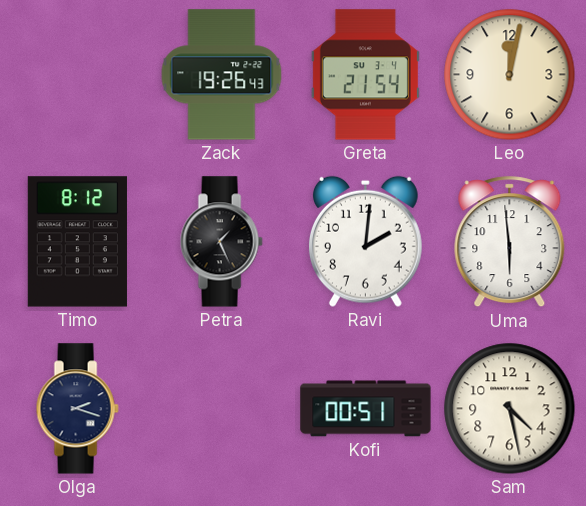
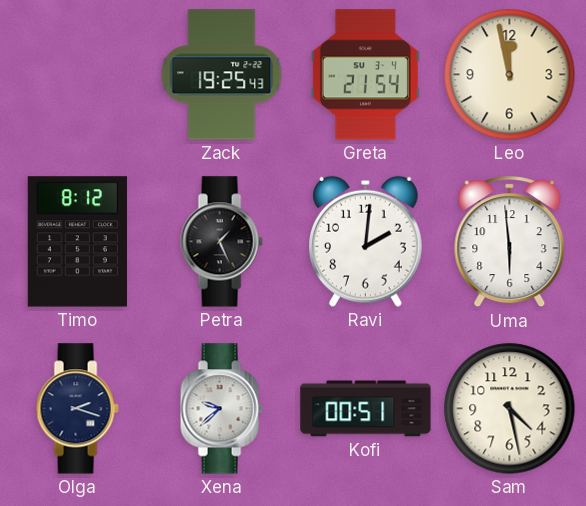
Zack: 19:26 -> 19:25
Leo: 12:02 -> 11:58
Xena: none -> 9:38
